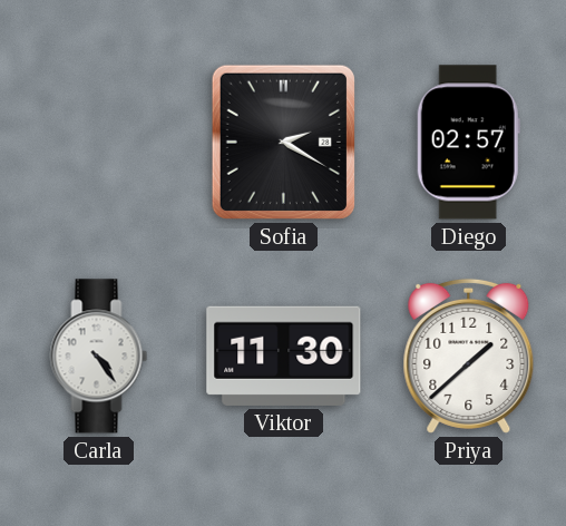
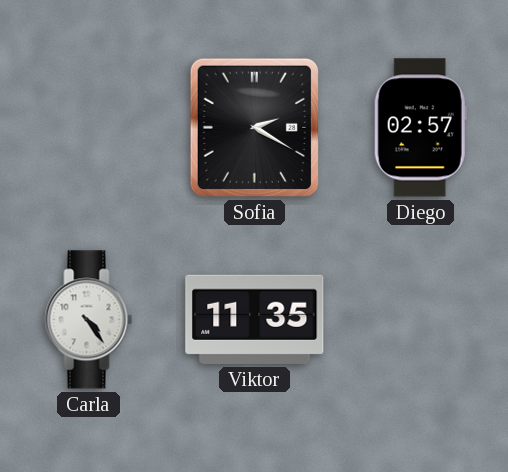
Viktor: 11:30 -> 11:35
Priya: 1:38 -> none
